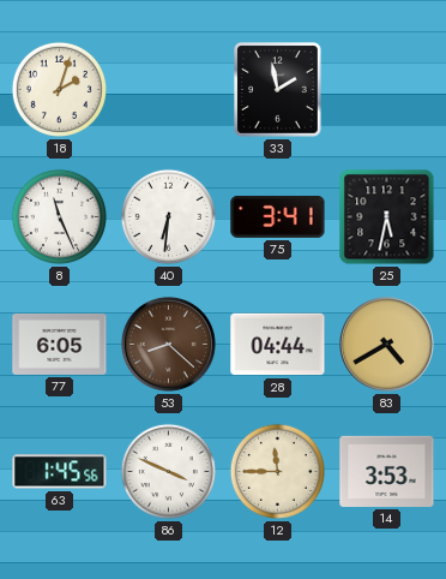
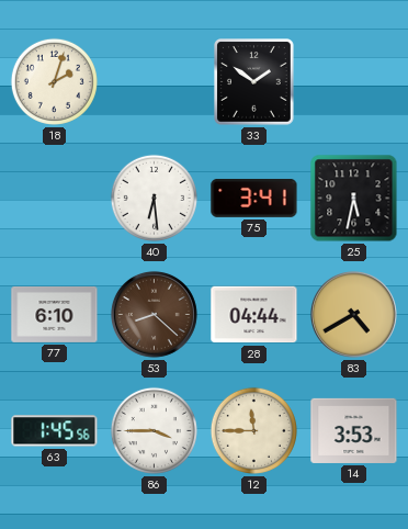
33: 1:58 -> 1:51
8: 11:26 -> none
40: 6:31 -> 6:29
77: 6:05 -> 6:10
86: 3:49 -> 3:45
